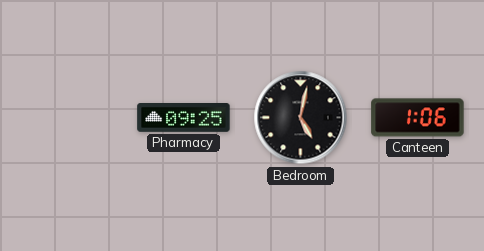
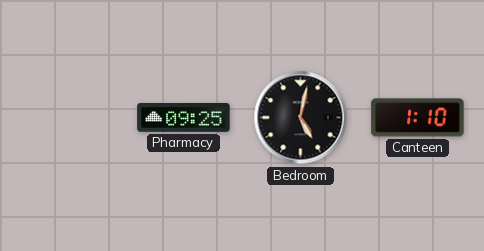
Canteen: 1:06 -> 1:10
